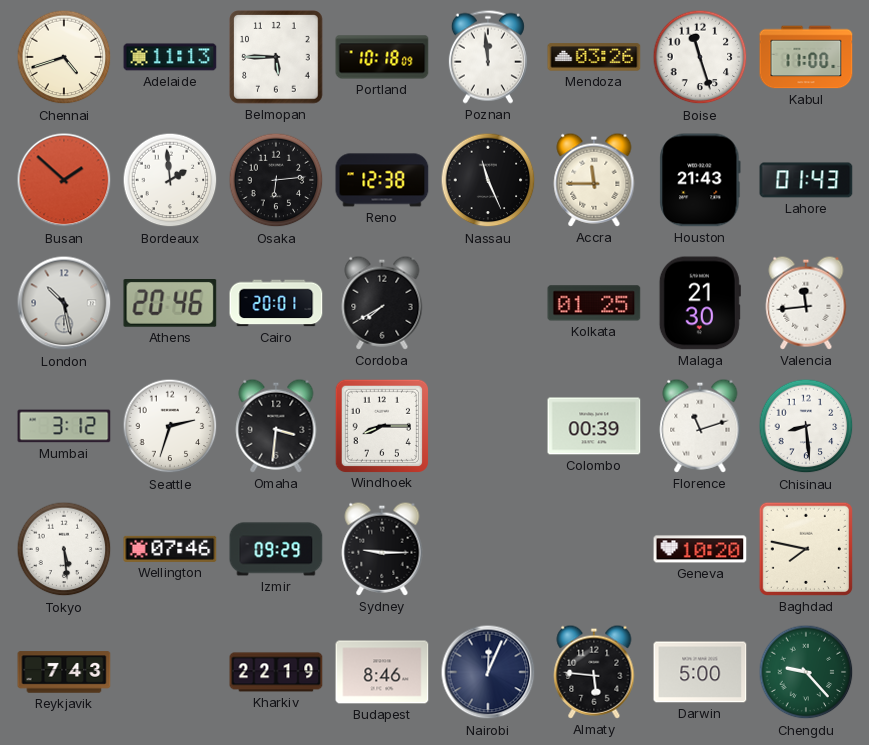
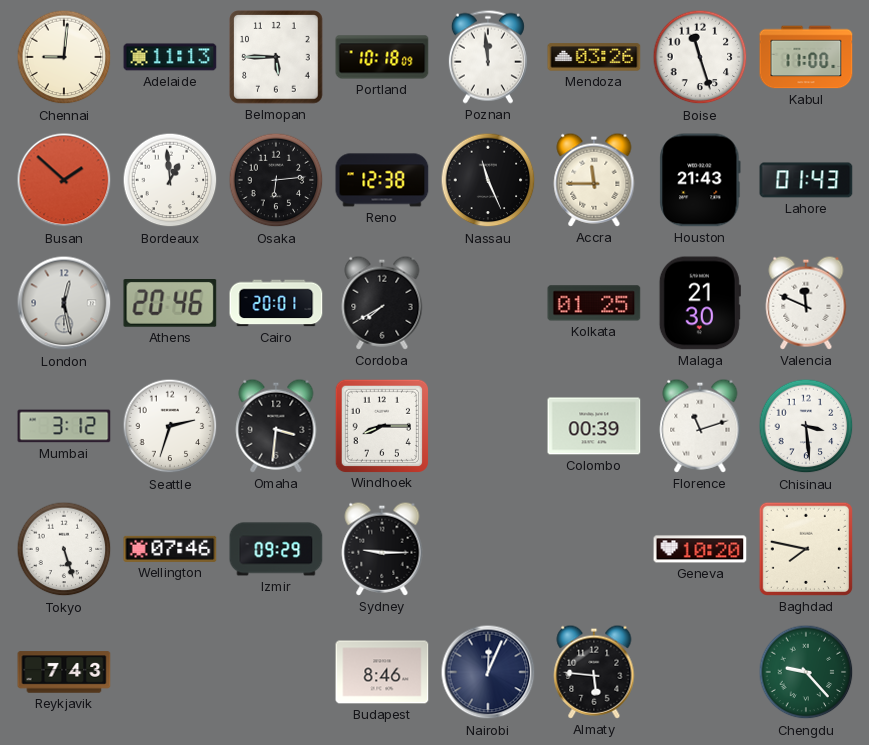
Chennai: 4:42 -> 9:01
Bordeaux: 1:59 -> 12:59
London: 10:28 -> 12:28
Valencia: 11:44 -> 11:49
Chisinau: 8:29 -> 3:29
Tokyo: 5:29 -> 5:27
Kharkiv: 22:19 -> none
Darwin: 5:00 -> none
